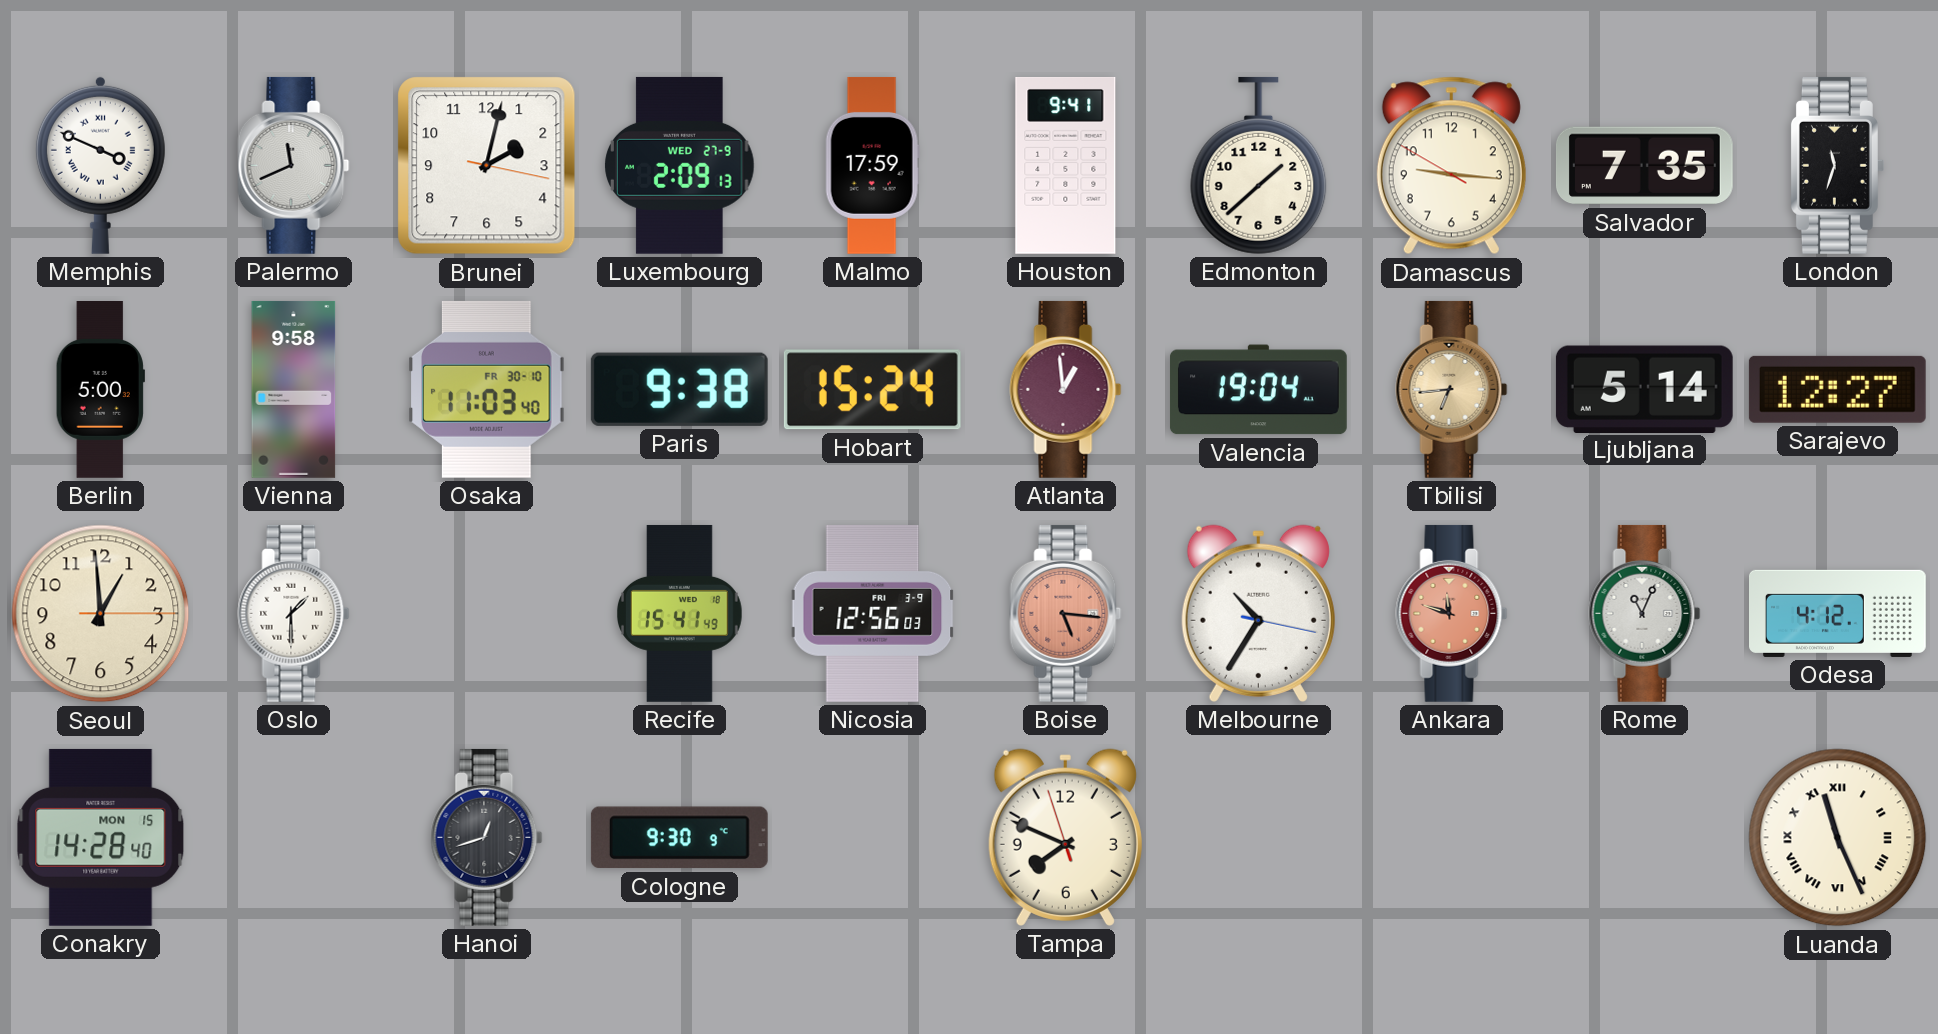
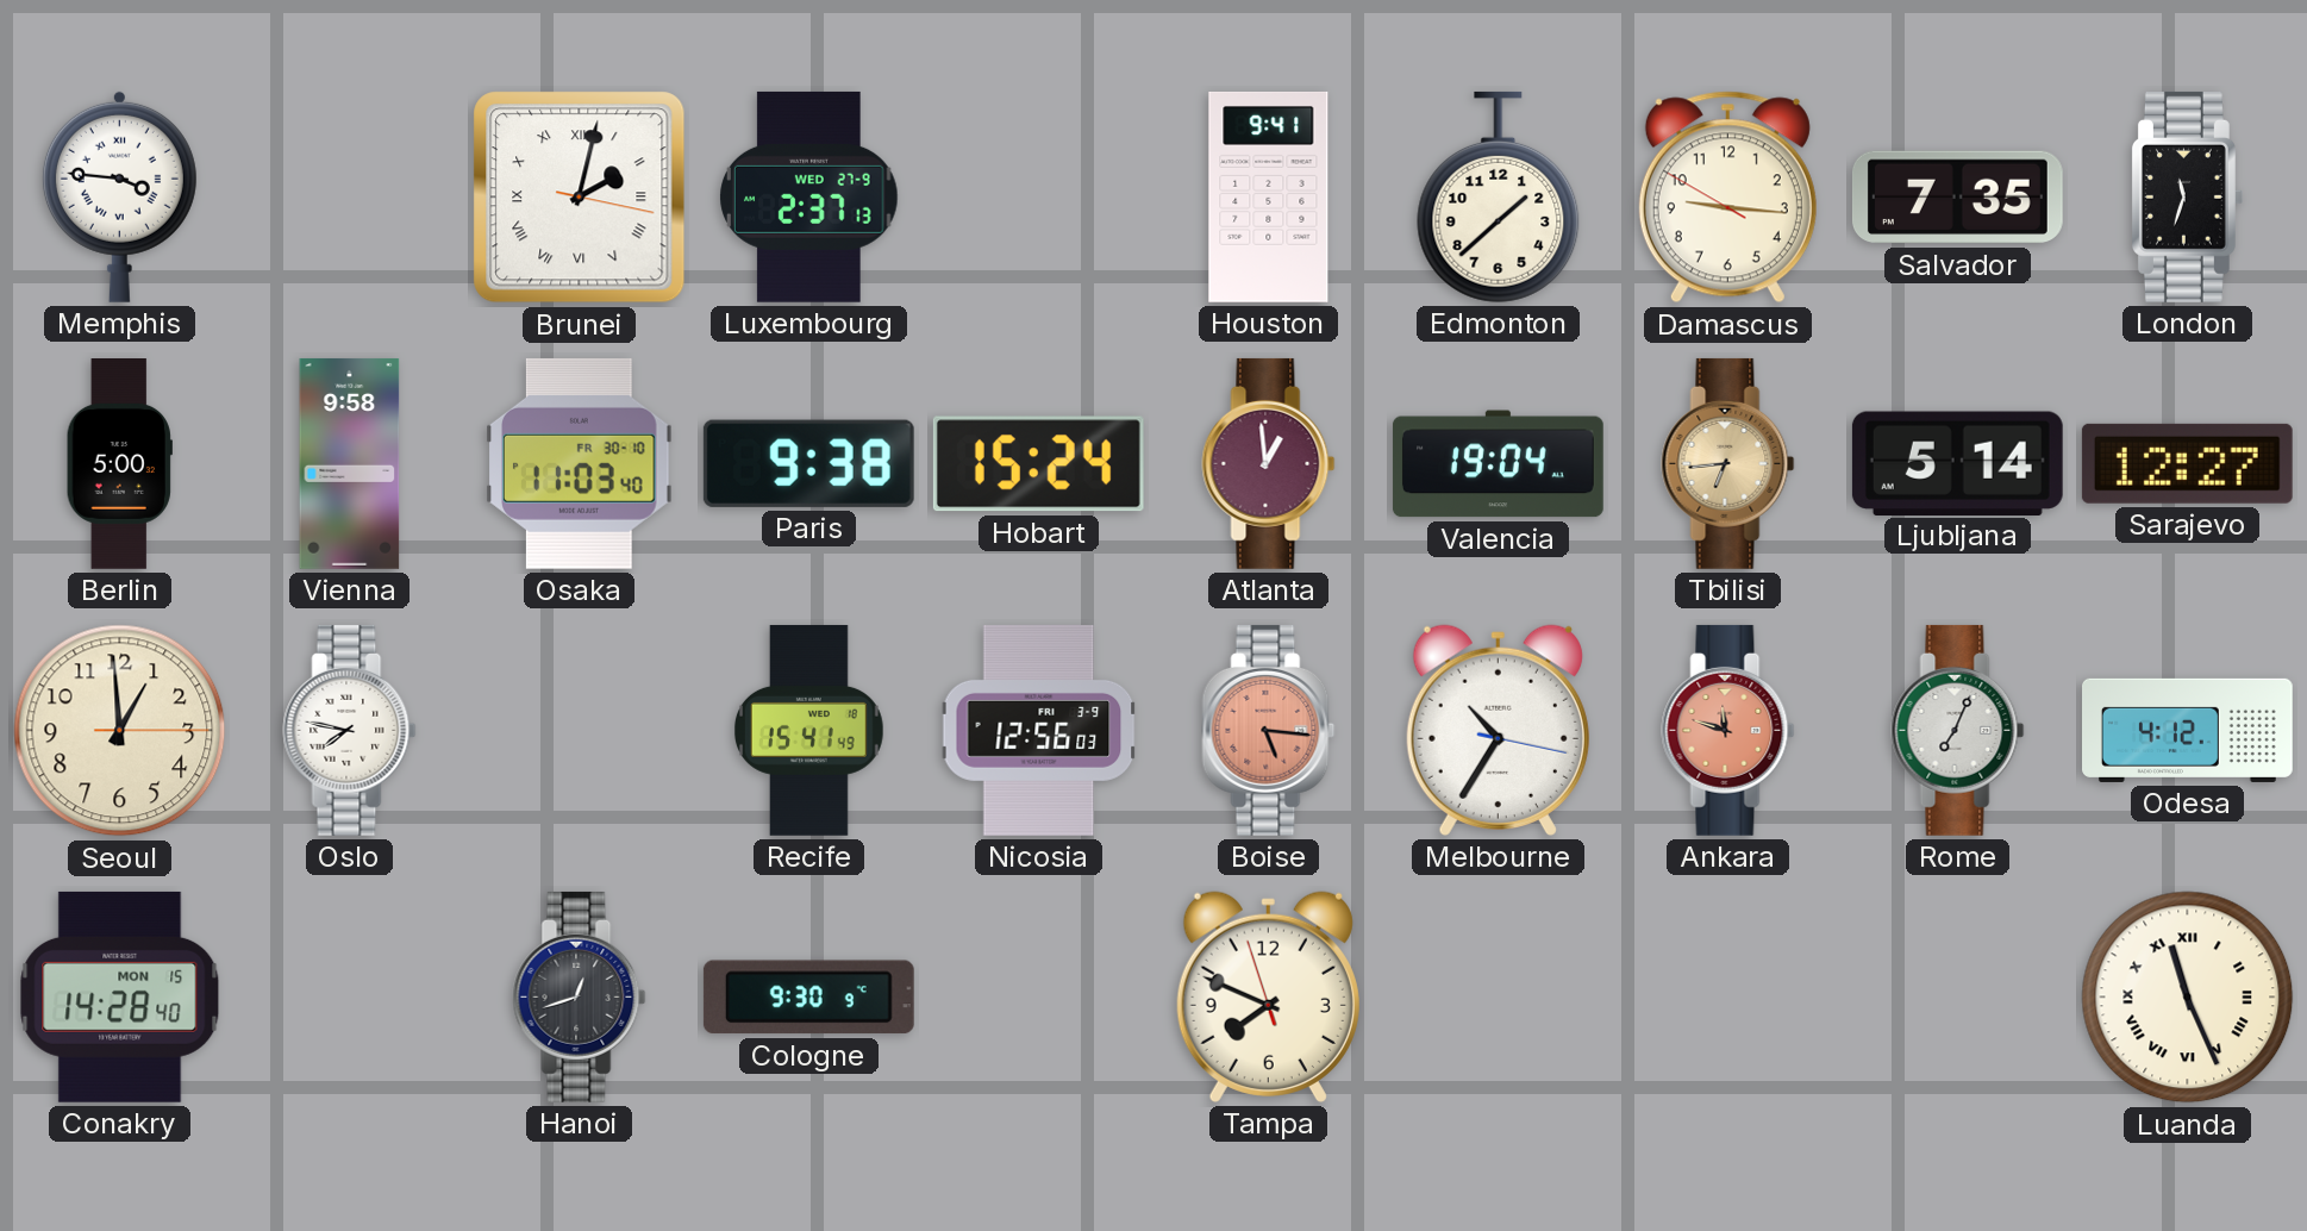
Memphis: 3:49 -> 3:46
Palermo: 11:41 -> none
Brunei numerals: Arabic -> Roman
Luxembourg: 2:09 -> 2:37
Malmo: 17:59 -> none
Oslo: 1:30 -> 7:47
Rome: 11:04 -> 7:04
